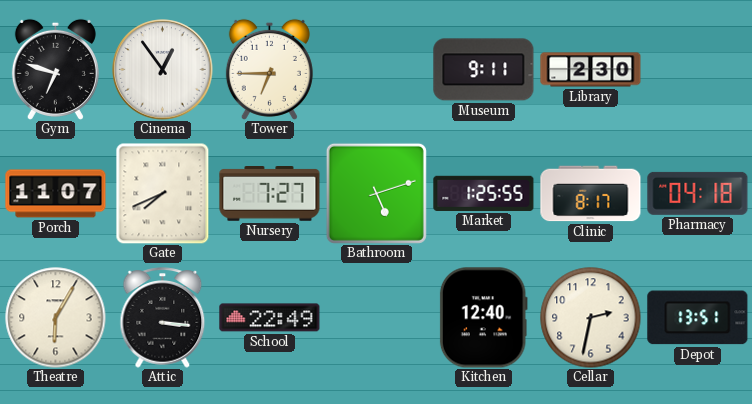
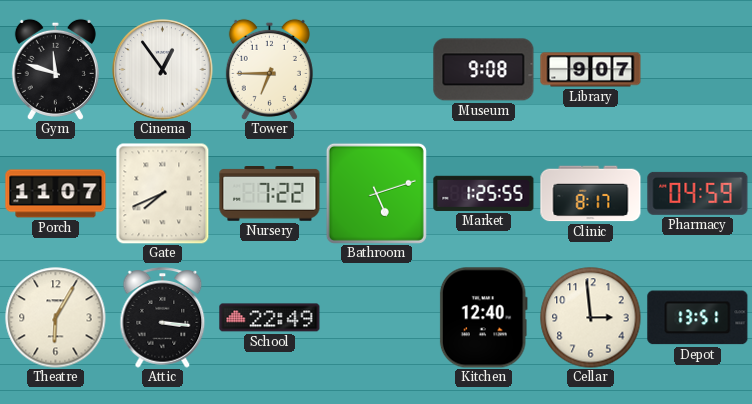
Gym: 6:48 -> 11:48
Museum: 9:11 -> 9:08
Library: 2:30 -> 9:07
Nursery: 7:27 -> 7:22
Pharmacy: 04:18 -> 04:59
Cellar: 2:32 -> 2:59
